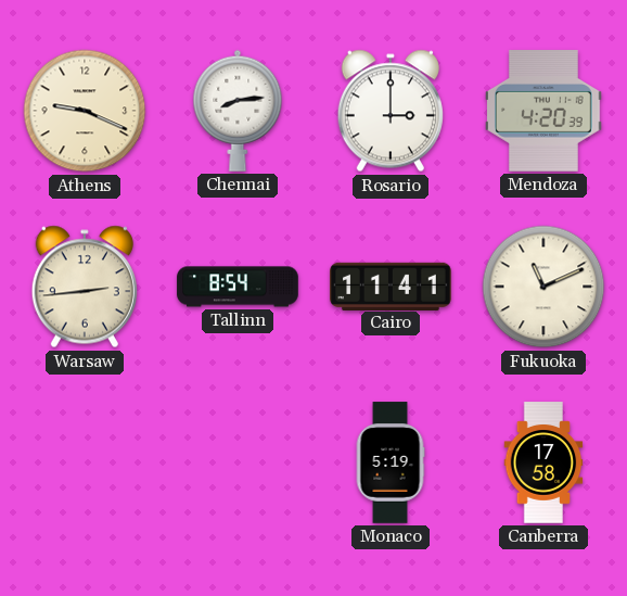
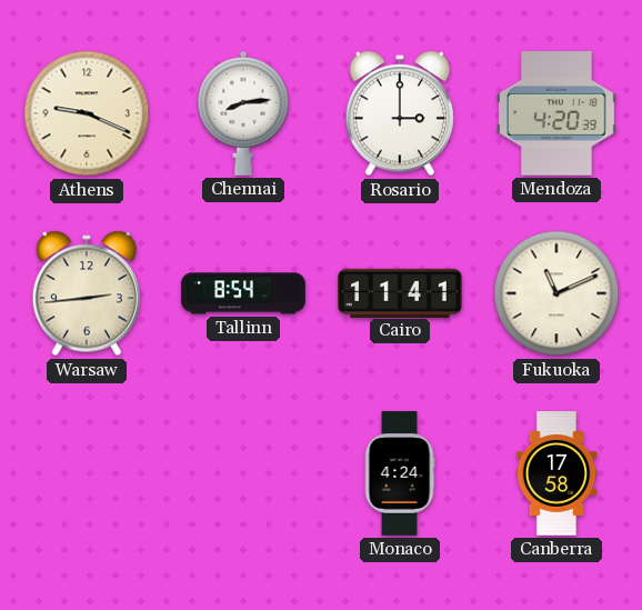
Monaco: 5:19 -> 4:24
